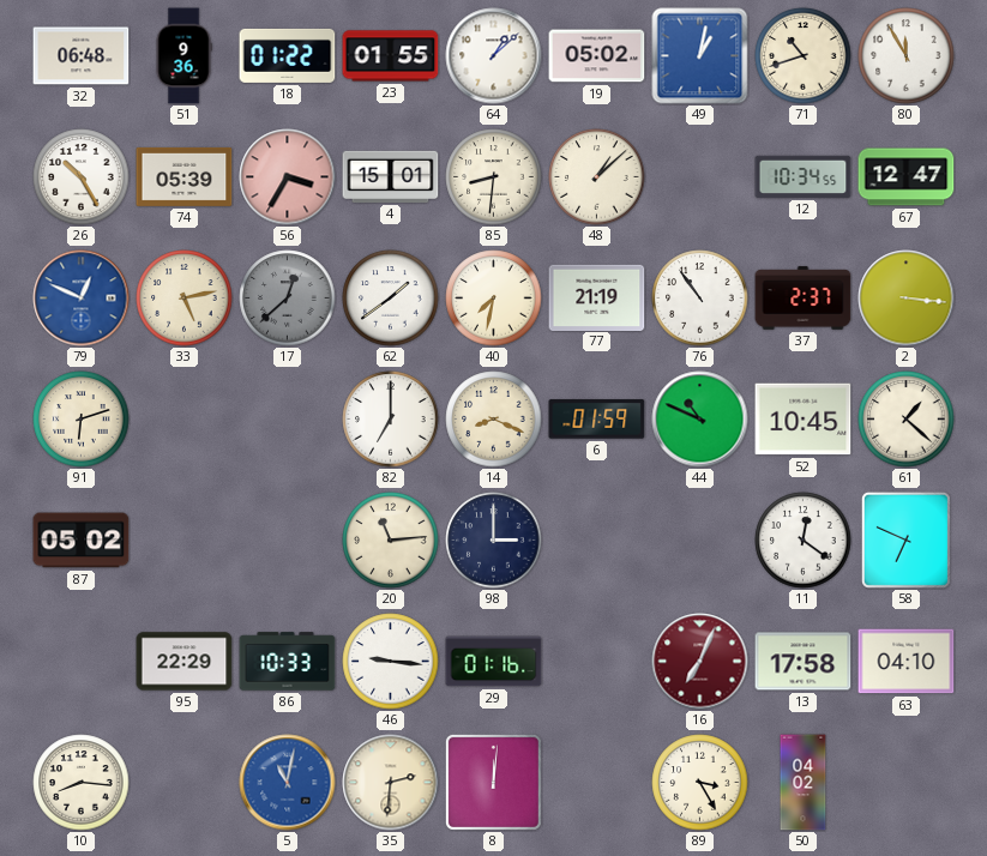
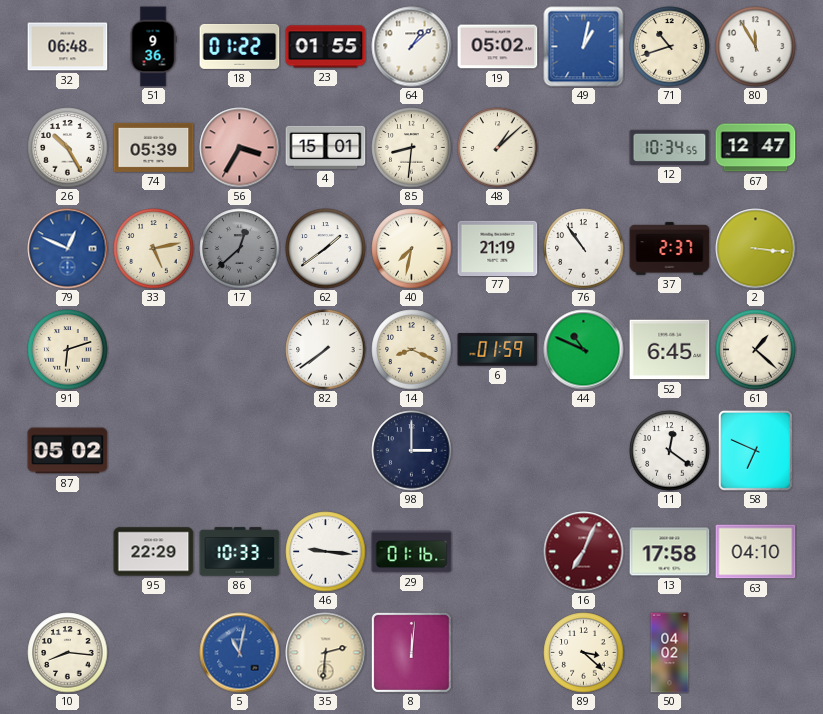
82: 7:00 -> 7:39
52: 10:45 -> 6:45
20: 11:14 -> none
89: 3:25 -> 3:22
